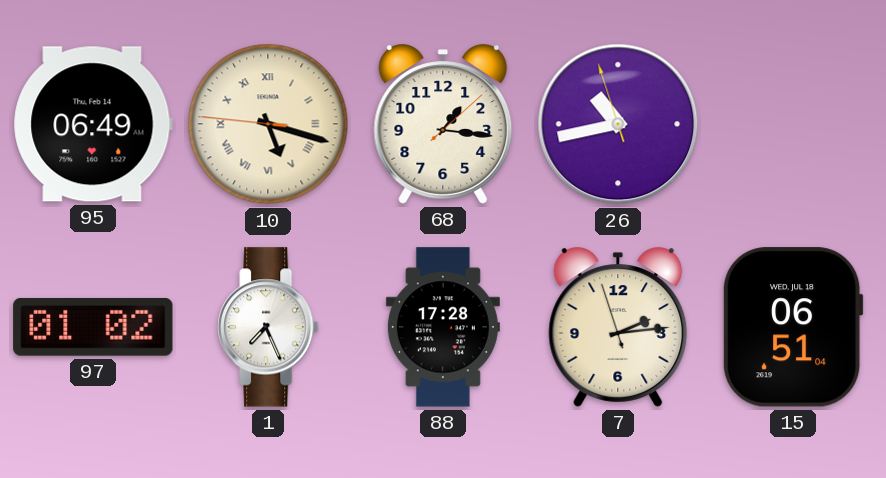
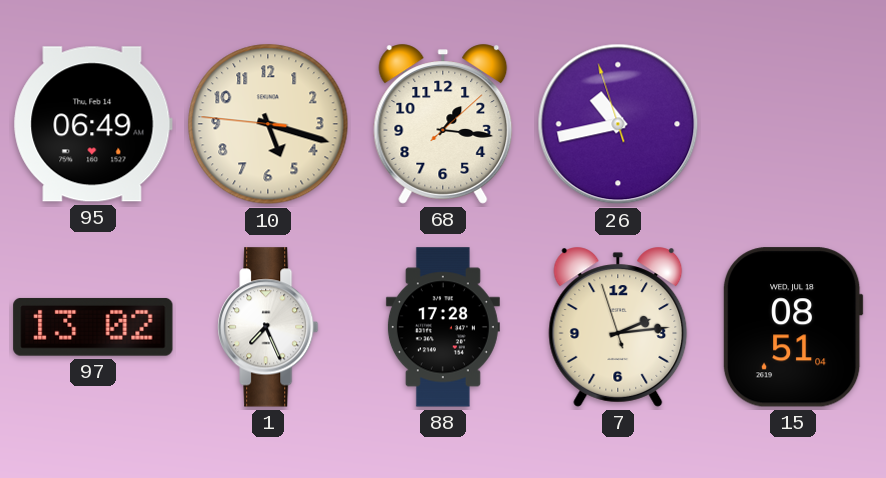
10 numerals: Roman -> Arabic
97: 01:02 -> 13:02
15: 06:51 -> 08:51
